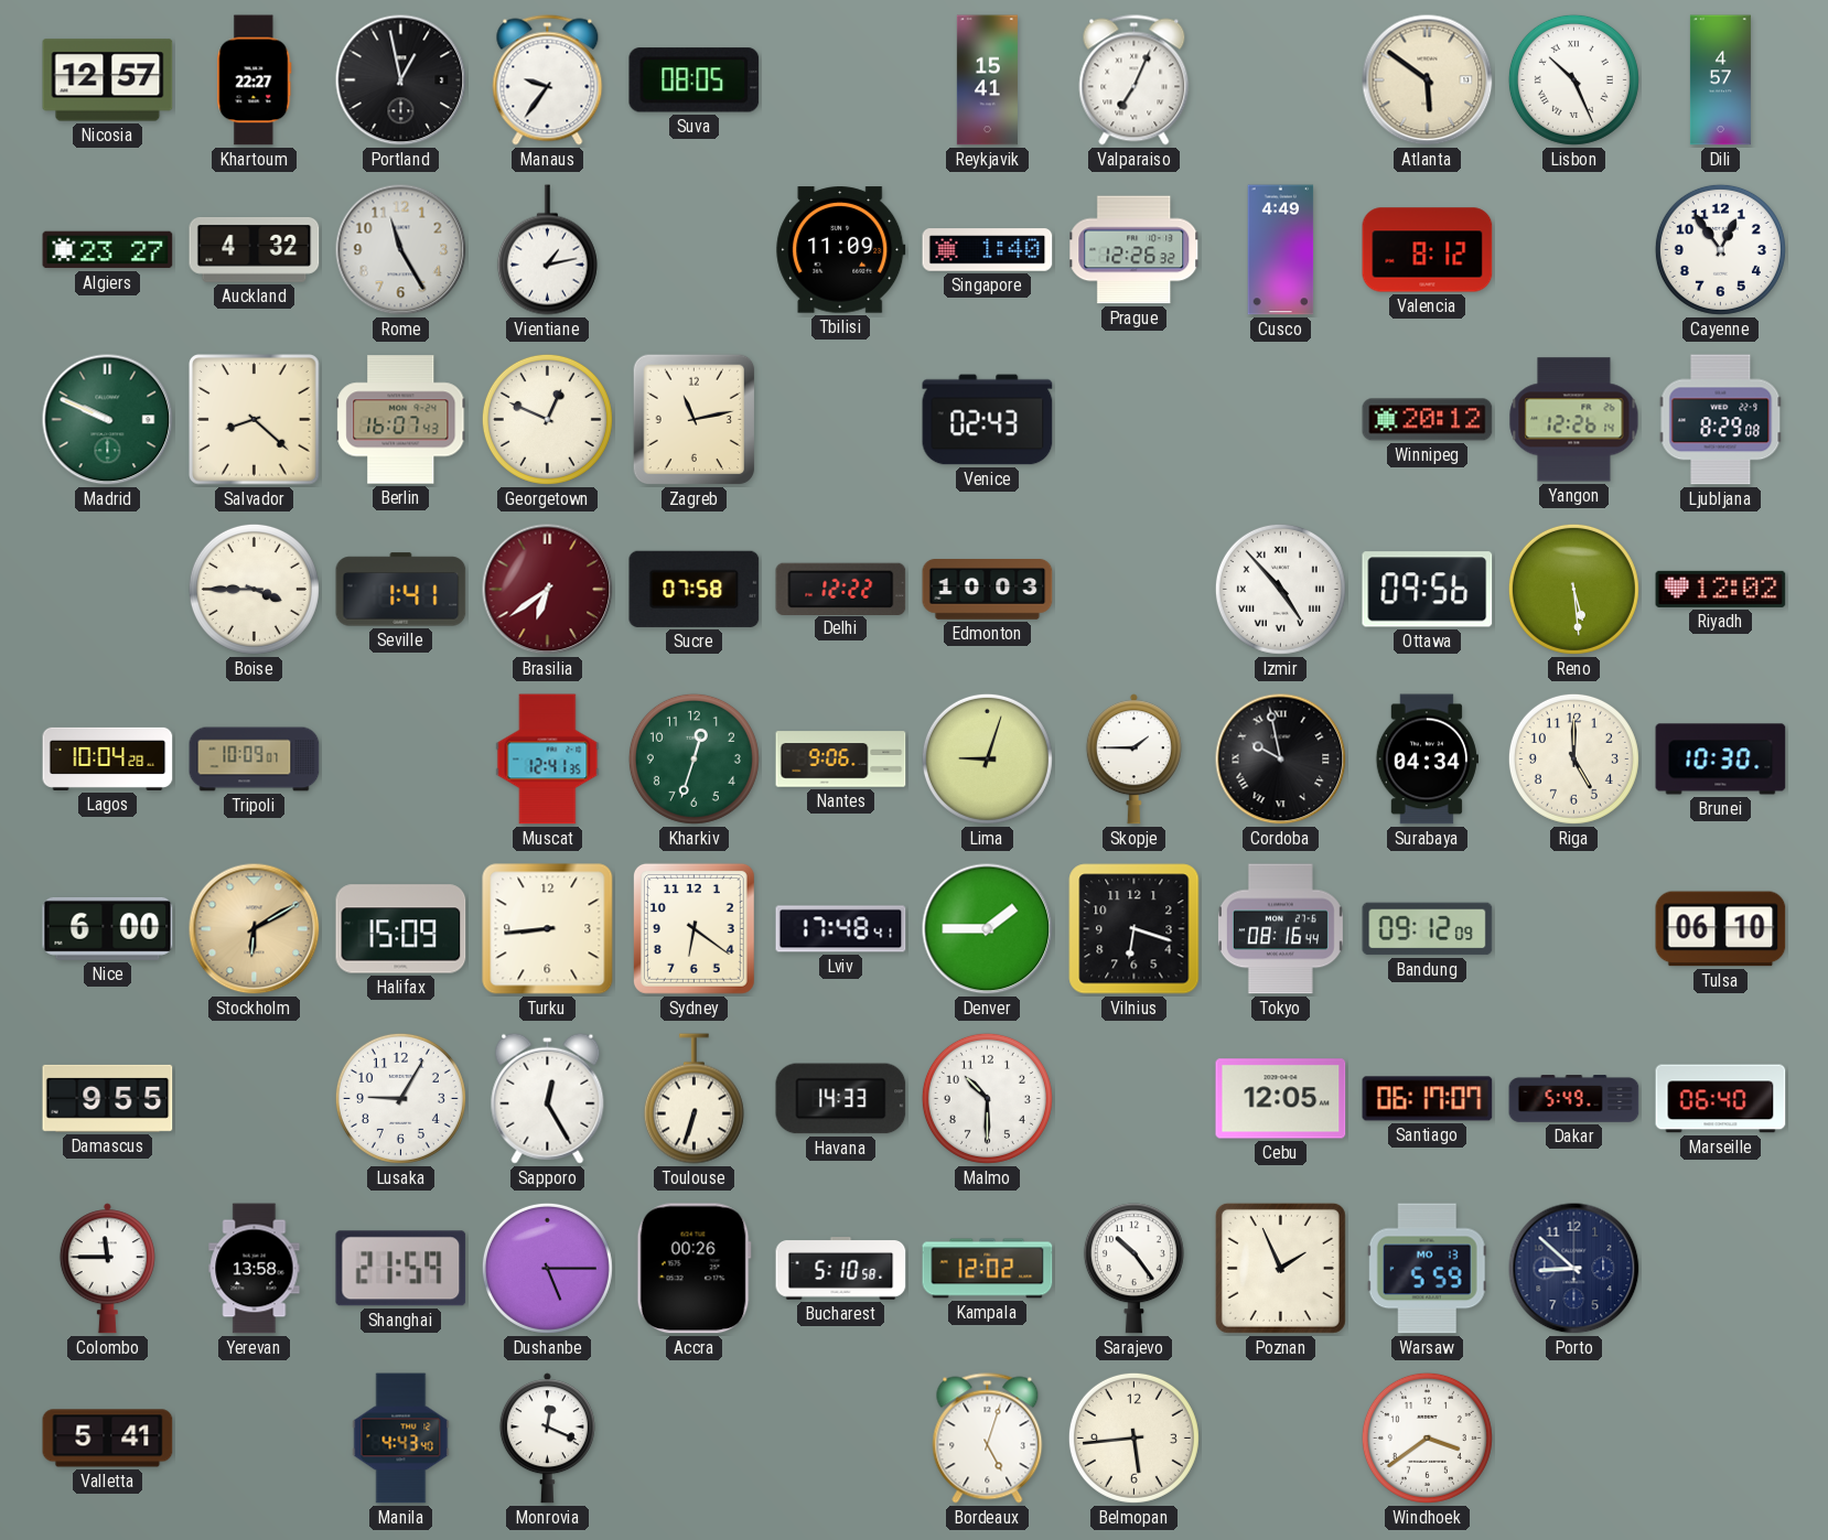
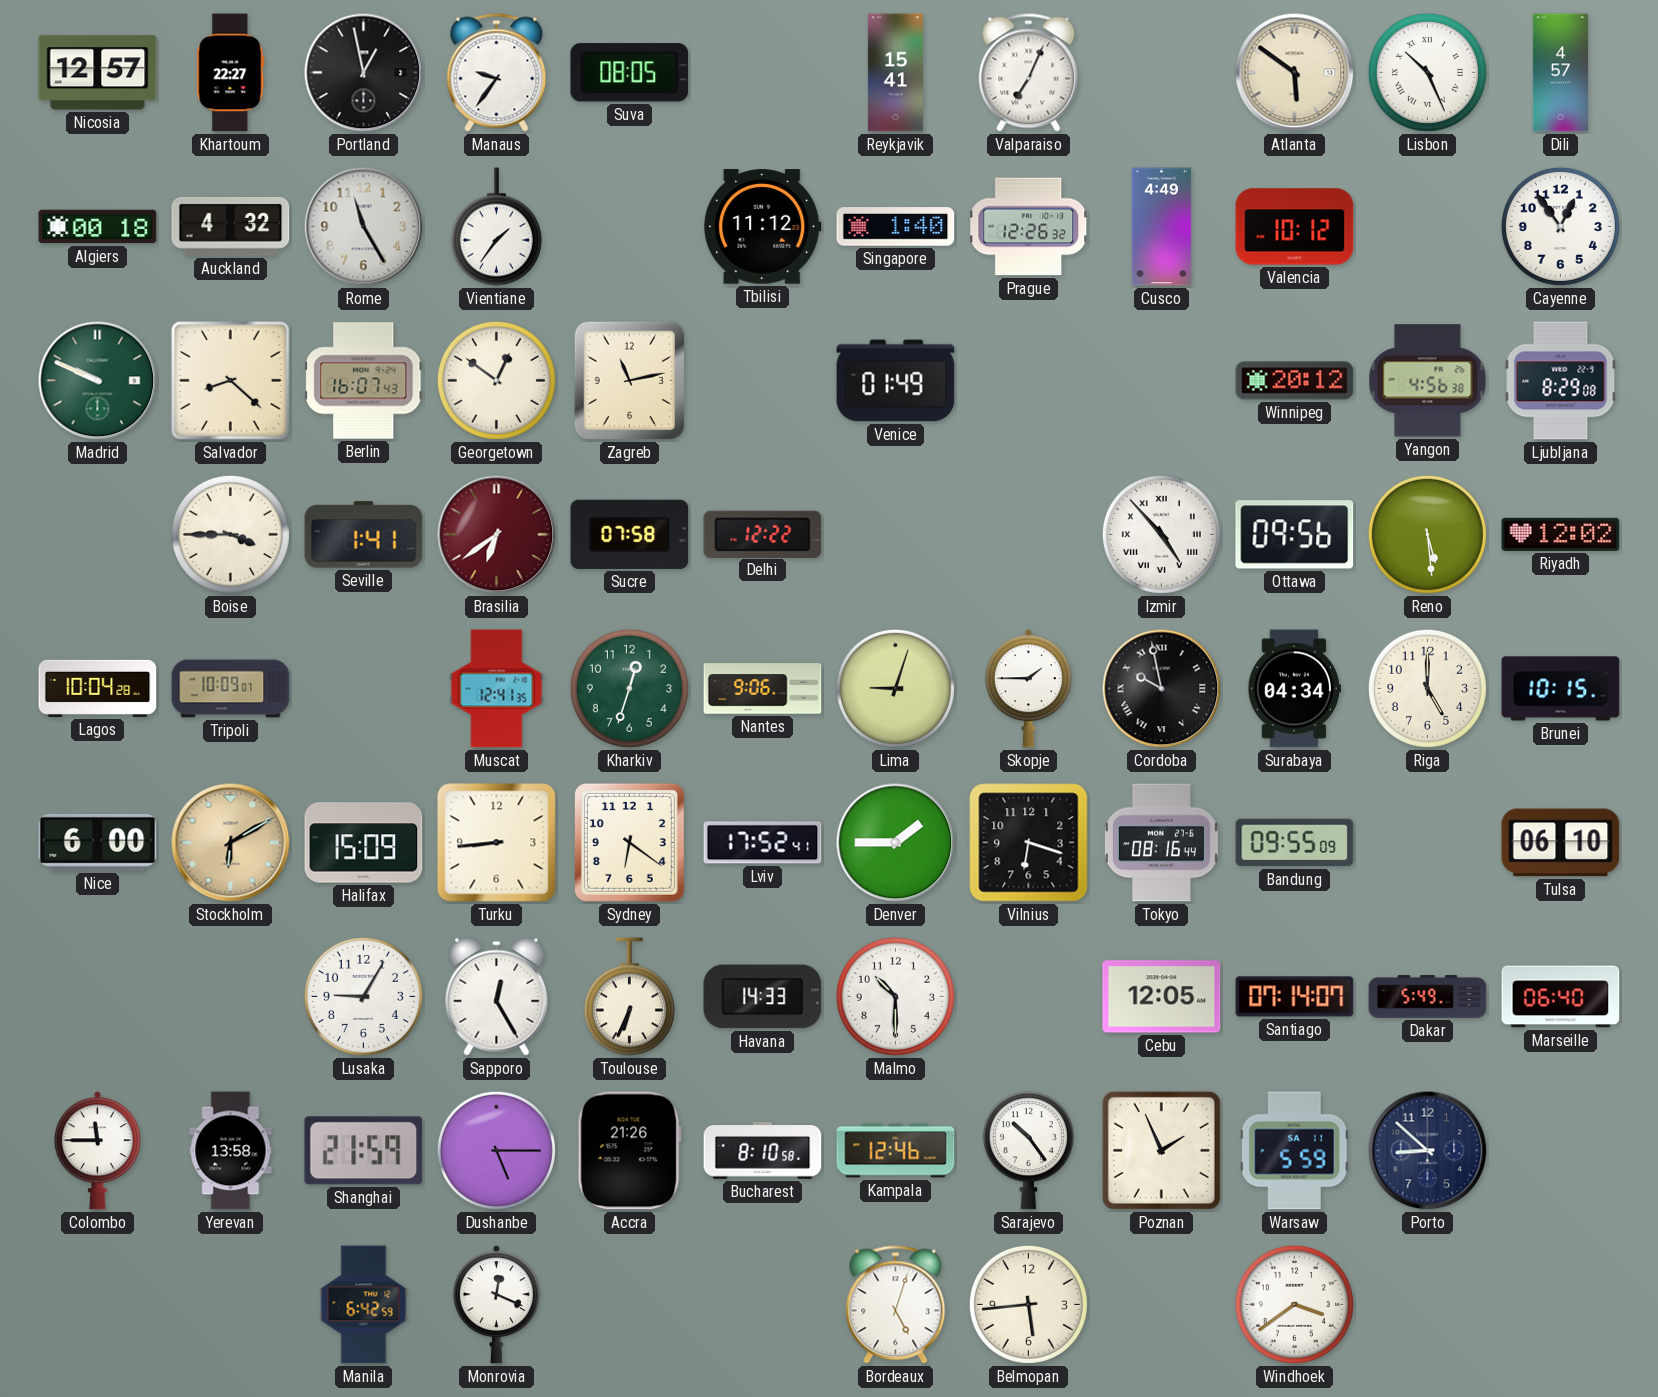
Algiers: 23:27 -> 00:18
Vientiane: 1:13 -> 1:36
Tbilisi: 11:09 -> 11:12
Valencia: 8:12 -> 10:12
Georgetown: 12:49 -> 12:51
Venice: 02:43 -> 01:49
Yangon: 12:26 -> 4:56
Edmonton: 10:03 -> none
Brunei: 10:30 -> 10:15
Lviv: 17:48 -> 17:52
Bandung: 09:12 -> 09:55
Damascus: 9:55 -> none
Toulouse: 6:33 -> 6:34
Santiago: 06:17 -> 07:14
Accra: 00:26 -> 21:26
Bucharest: 5:10 -> 8:10
Kampala: 12:02 -> 12:46
Warsaw date: MO 13 -> SA 11
Valletta: 5:41 -> none
Manila: 4:43 -> 6:42
